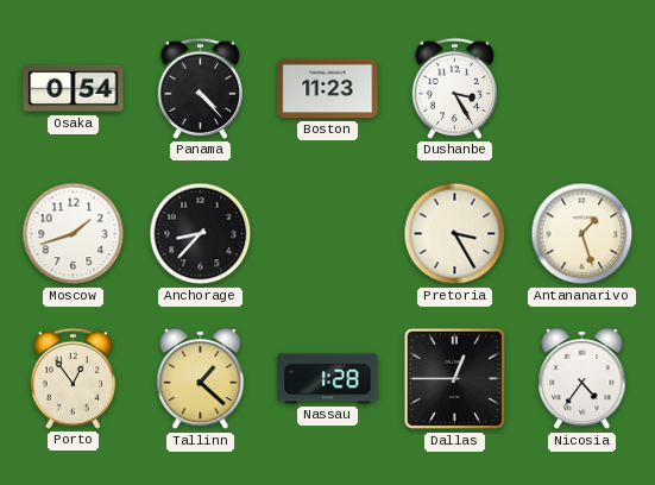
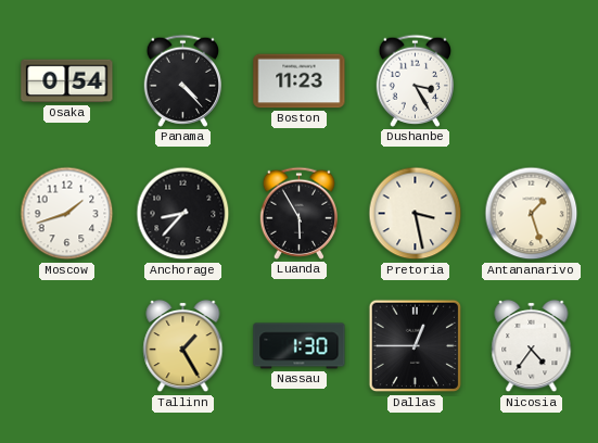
Luanda: none -> 5:55
Pretoria: 3:25 -> 3:28
Porto: 12:54 -> none
Tallinn: 1:22 -> 1:25
Nassau: 1:28 -> 1:30
